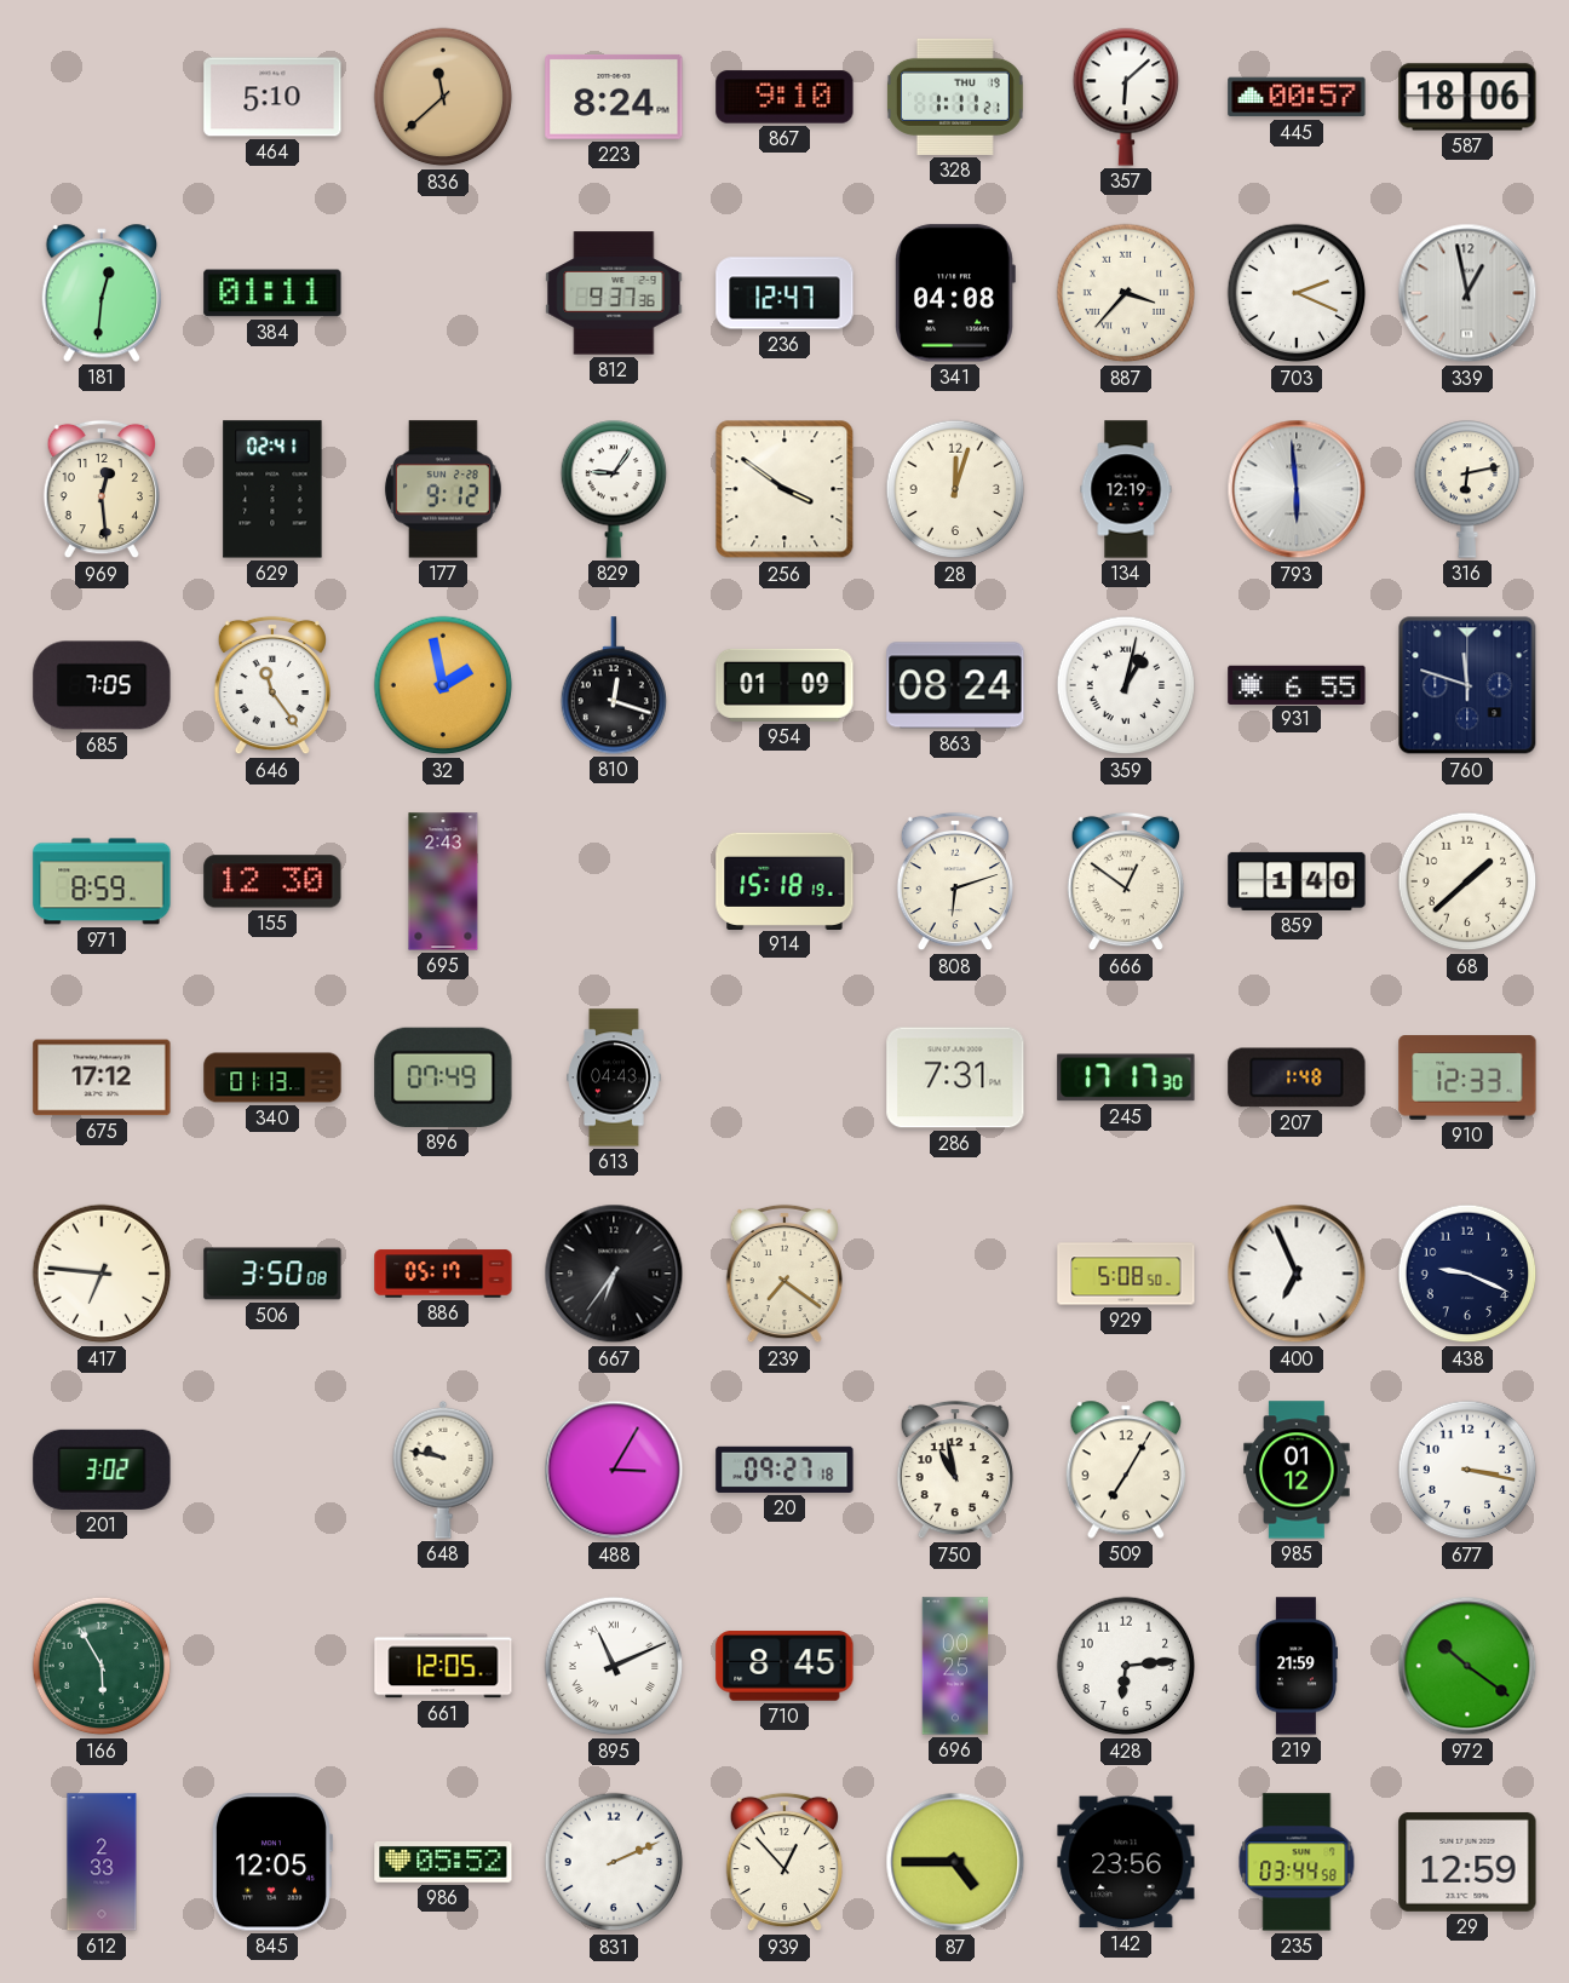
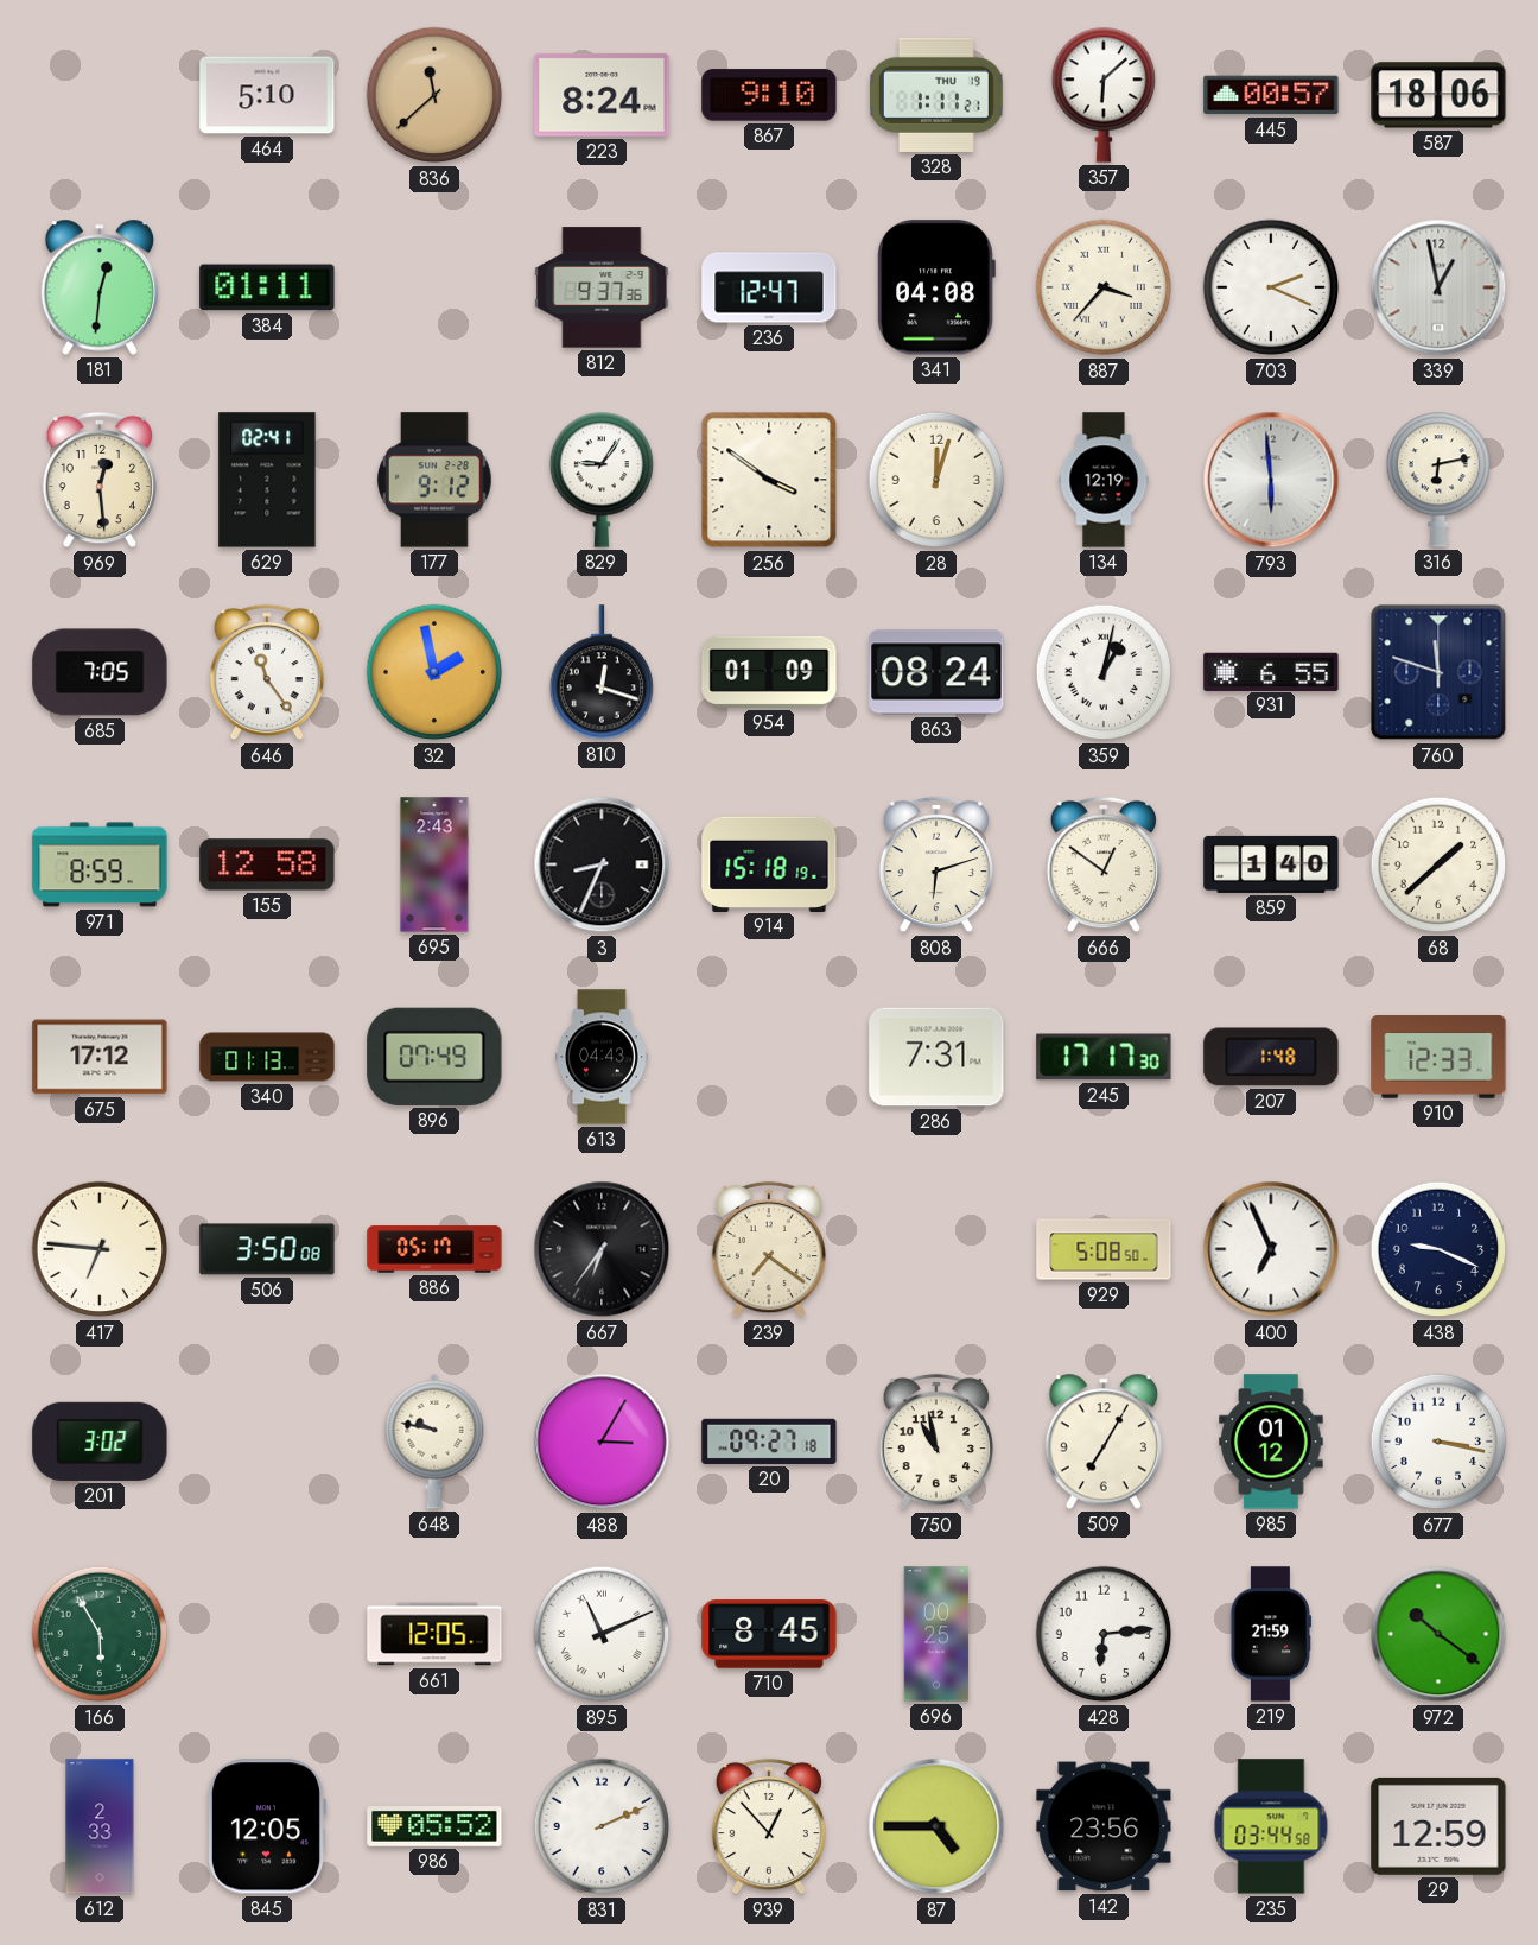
155: 12:30 -> 12:58
3: none -> 8:34
